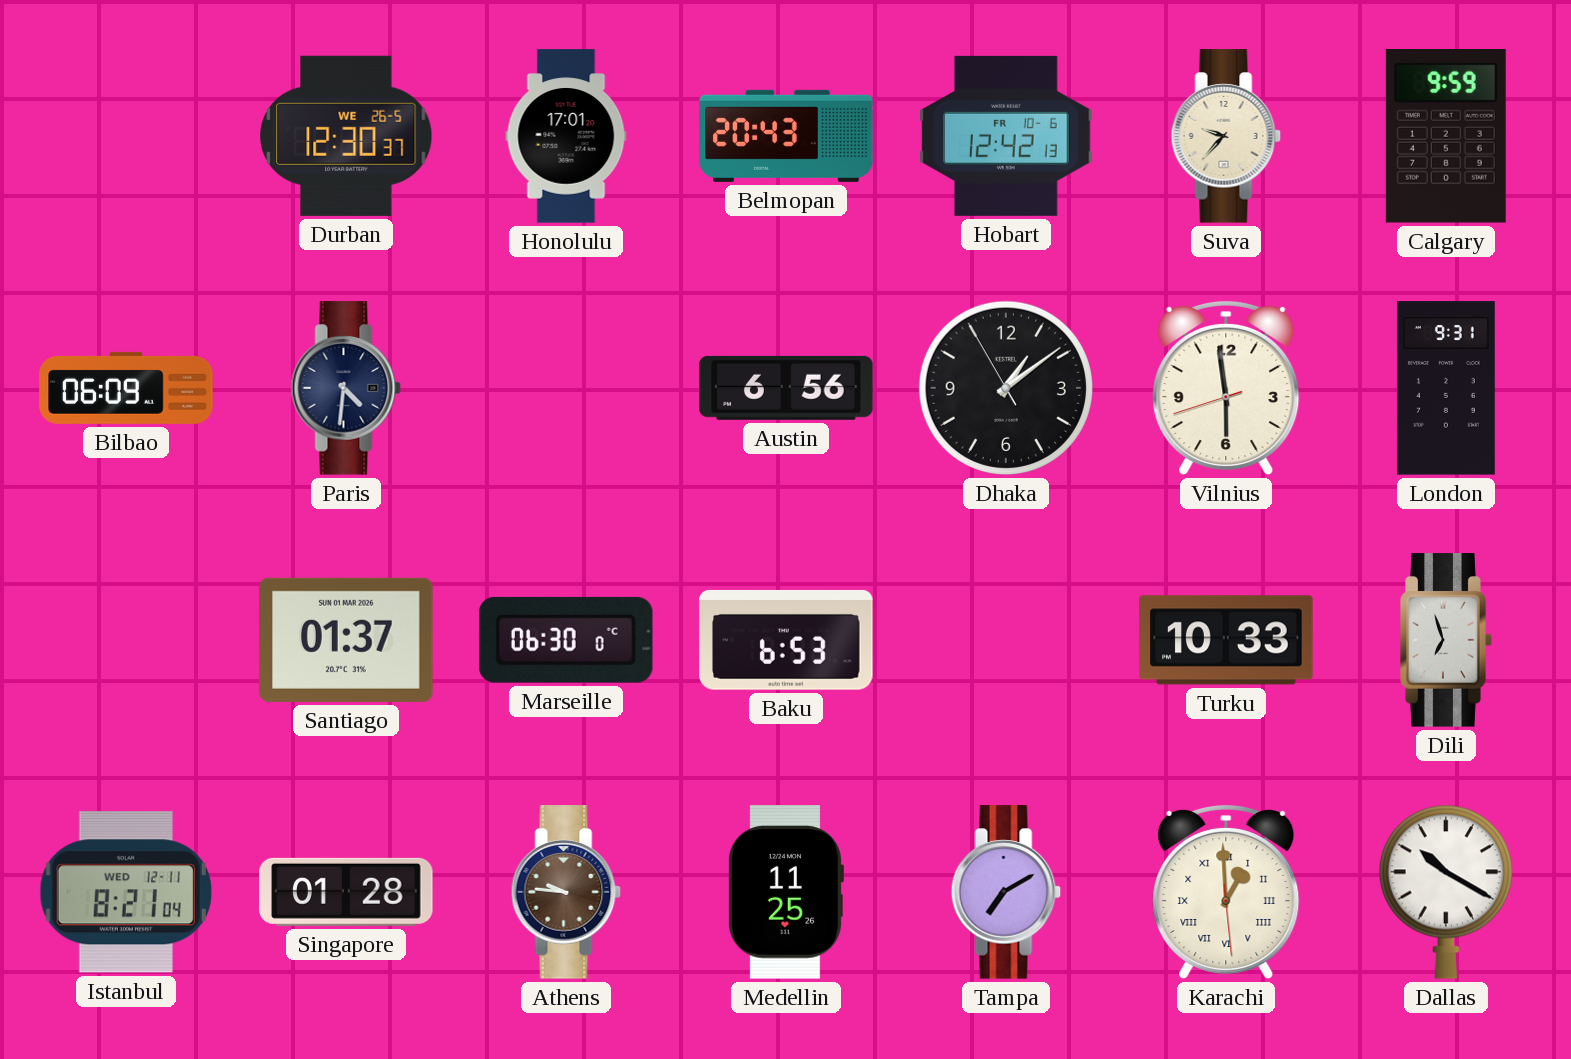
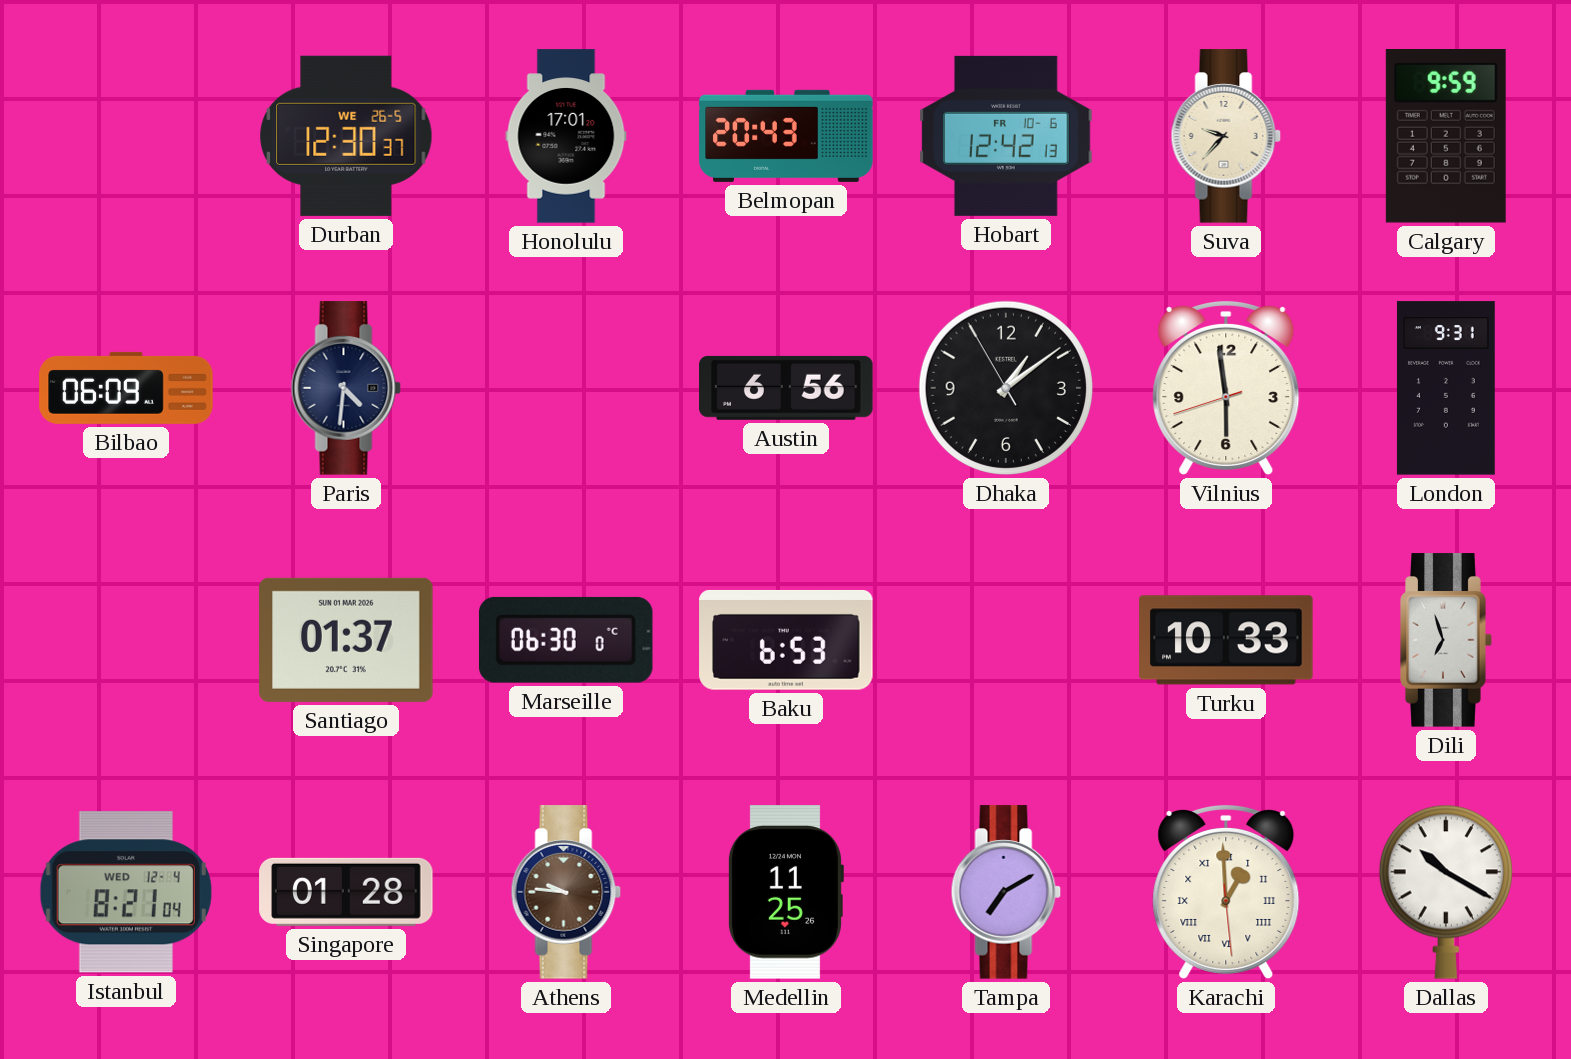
Istanbul date: WED 12-11 -> WED 12-4
